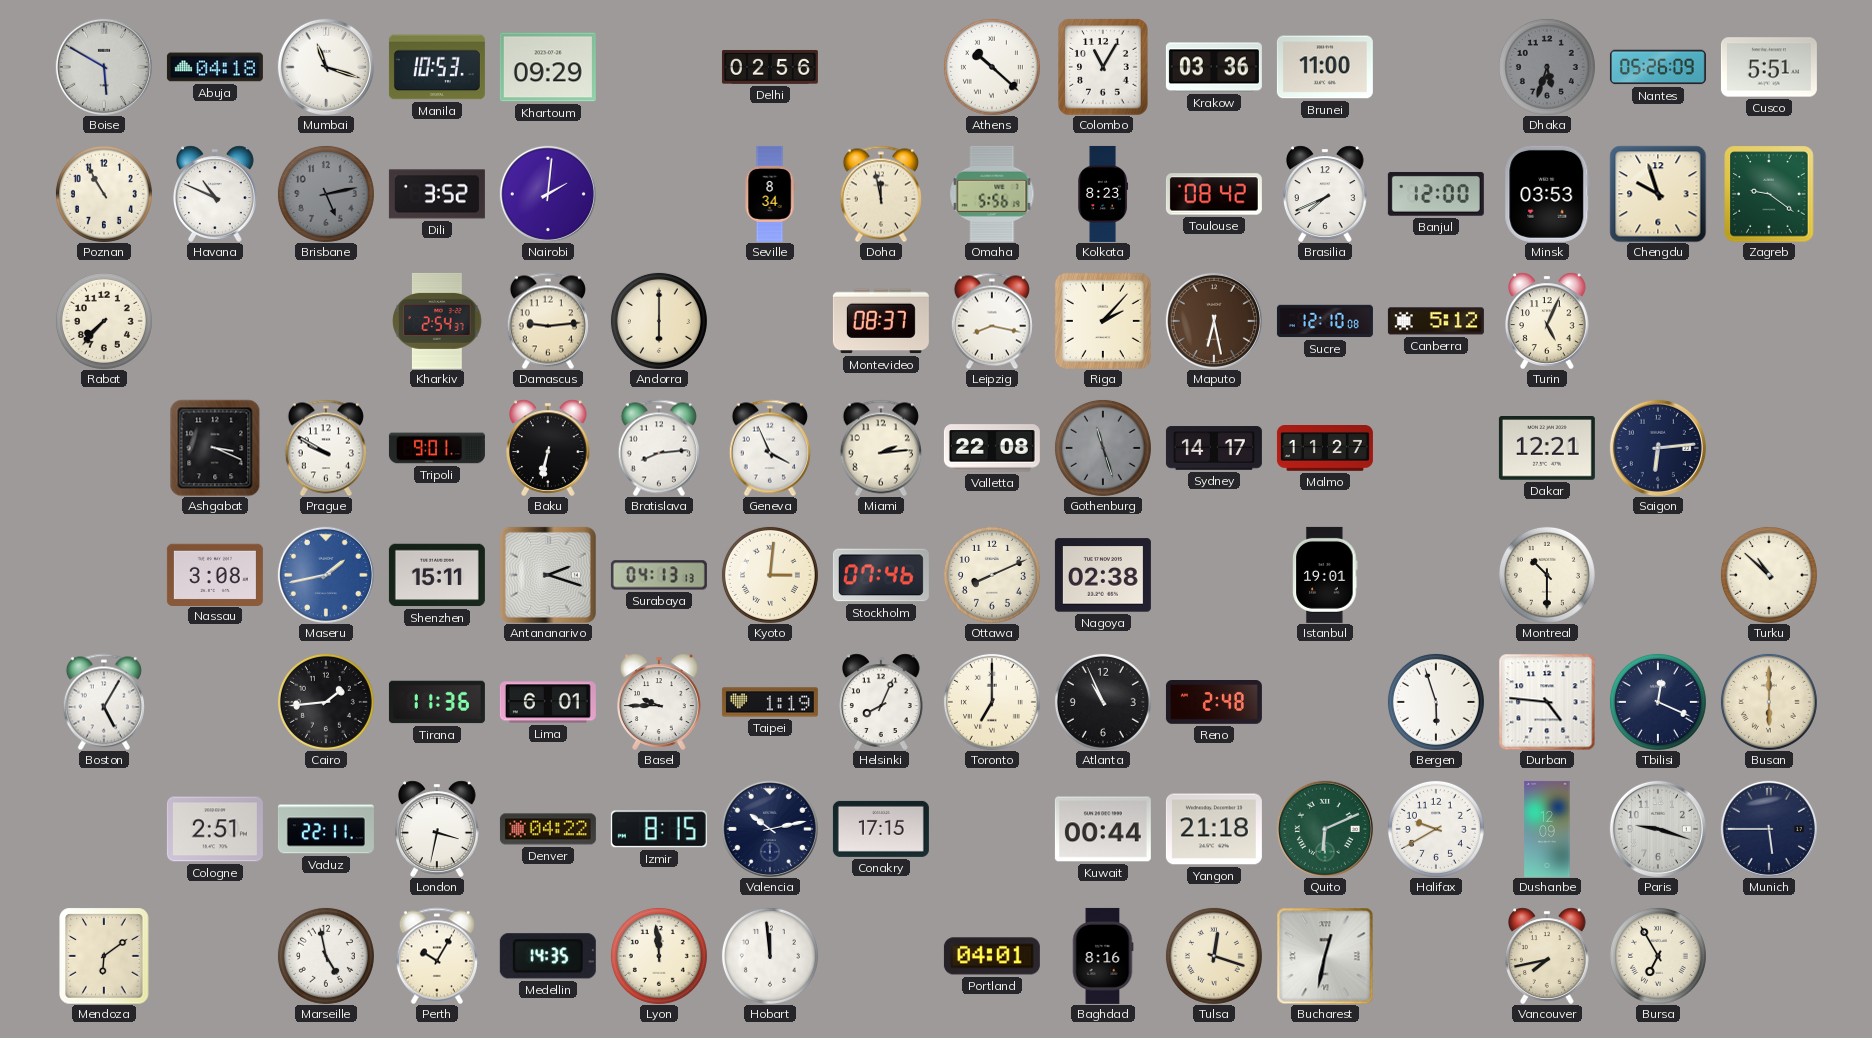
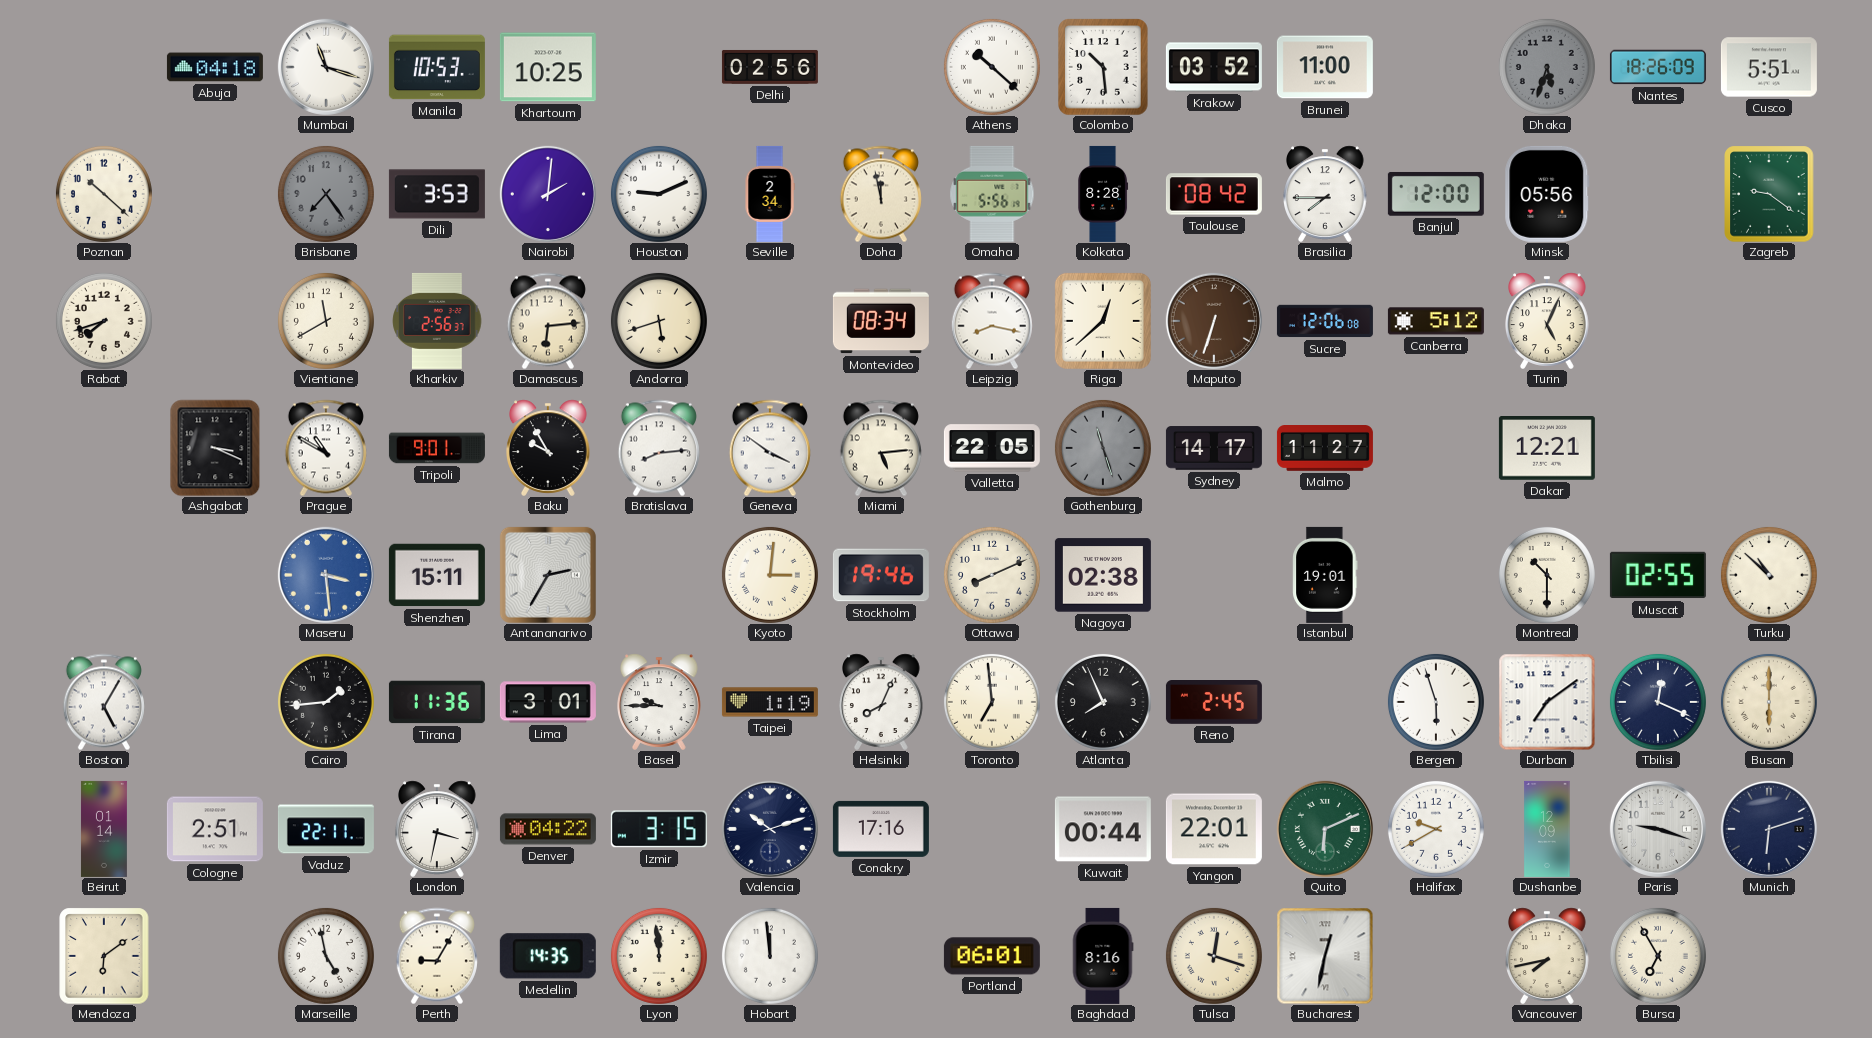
Boise: 5:50 -> none
Khartoum: 09:29 -> 10:25
Colombo: 11:05 -> 10:29
Krakow: 03:36 -> 03:52
Nantes: 05:26 -> 18:26
Poznan: 10:55 -> 10:22
Havana: 10:49 -> none
Brisbane: 5:13 -> 7:24
Dili: 3:52 -> 3:53
Houston: none -> 9:11
Seville: 8:34 -> 2:34
Kolkata: 8:23 -> 8:28
Brasilia: 7:41 -> 7:45
Minsk: 03:53 -> 05:56
Chengdu: 9:57 -> none
Rabat: 7:37 -> 7:42
Vientiane: none -> 11:40
Kharkiv: 2:54 -> 2:56
Damascus: 9:14 -> 6:14
Andorra: 6:00 -> 5:42
Montevideo: 08:37 -> 08:34
Riga: 2:07 -> 12:38
Maputo: 6:28 -> 6:33
Sucre: 12:10 -> 12:06
Prague: 9:50 -> 10:50
Baku: 6:32 -> 9:55
Geneva: 3:56 -> 3:51
Miami: 2:14 -> 5:14
Valletta: 22:08 -> 22:05
Saigon: 6:14 -> none
Nassau: 3:08 -> none
Maseru: 1:43 -> 3:29
Antananarivo: 2:18 -> 2:35
Surabaya: 04:13 -> none
Stockholm: 07:46 -> 19:46
Muscat: none -> 02:55
Lima: 6:01 -> 3:01
Toronto: 7:00 -> 6:59
Atlanta: 10:56 -> 7:56
Reno: 2:48 -> 2:45
Durban: 4:46 -> 7:09
Beirut: none -> 01:14
Izmir: 8:15 -> 3:15
Valencia: 10:13 -> 10:12
Conakry: 17:15 -> 17:16
Yangon: 21:18 -> 22:01
Munich: 5:45 -> 6:12
Perth: 10:05 -> 9:05
Portland: 04:01 -> 06:01
